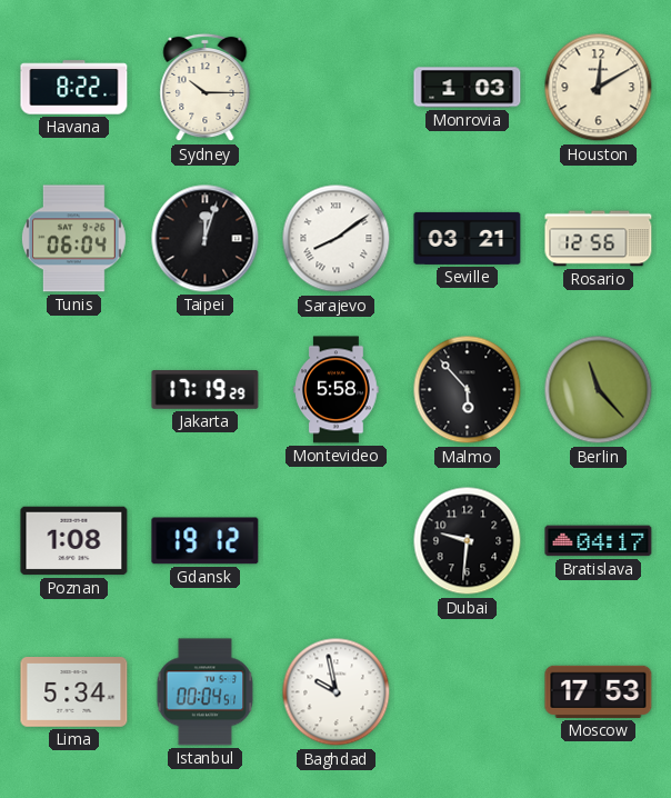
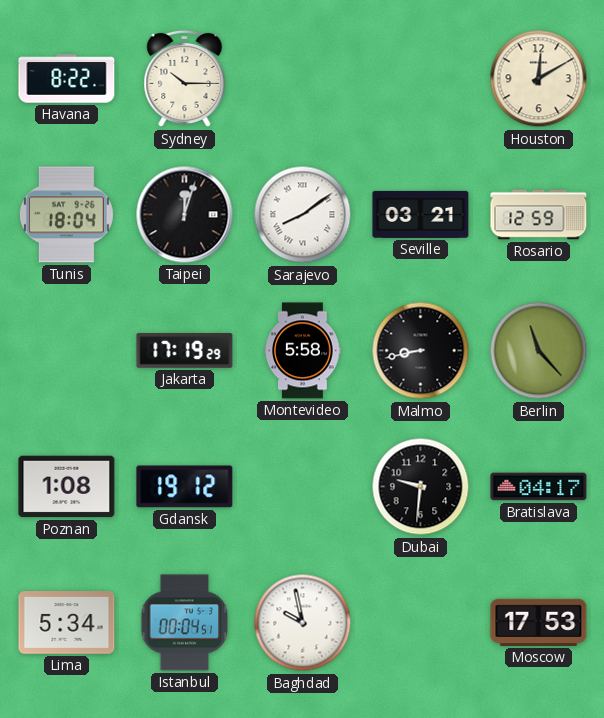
Monrovia: 1:03 -> none
Tunis: 06:04 -> 18:04
Rosario: 12:56 -> 12:59
Malmo: 5:53 -> 8:43
